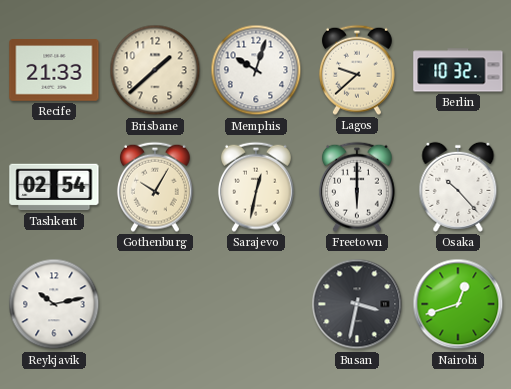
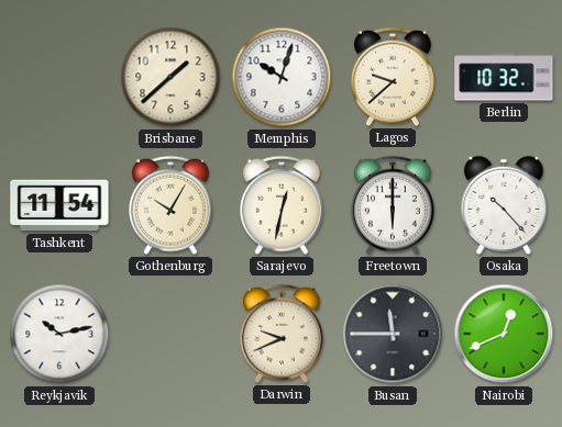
Recife: 21:33 -> none
Tashkent: 02:54 -> 11:54
Darwin: none -> 9:41
Busan: 3:32 -> 11:45
Nairobi: 12:42 -> 12:41
